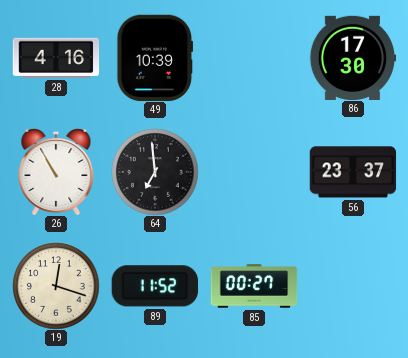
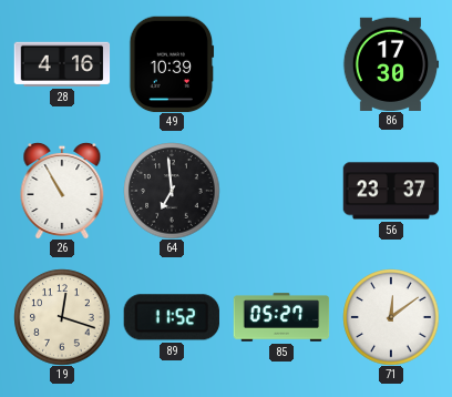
85: 00:27 -> 05:27
71: none -> 12:09
